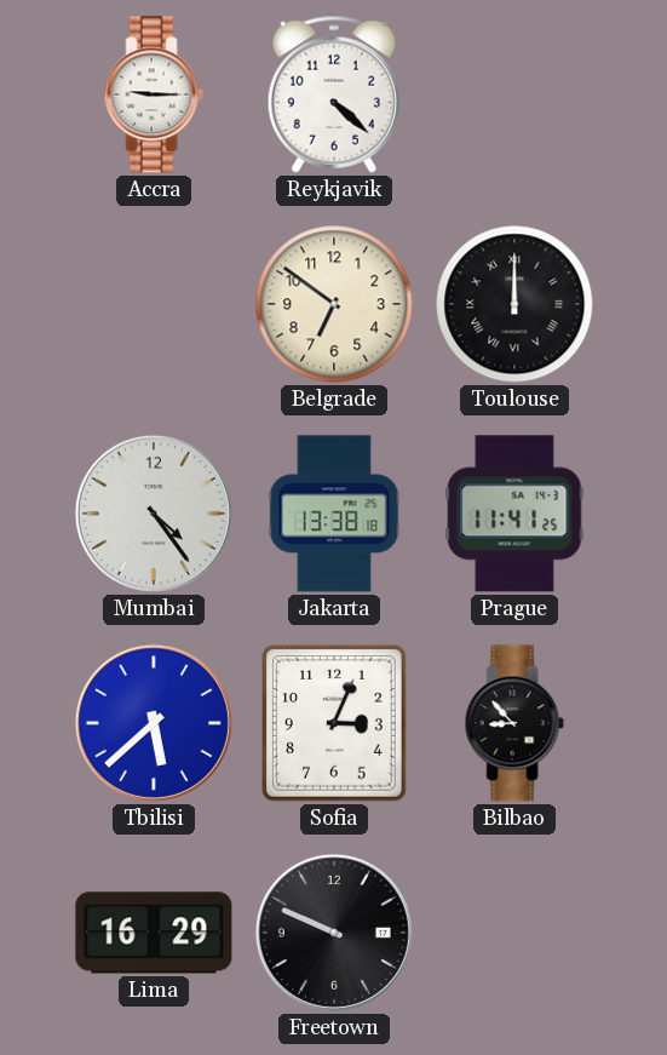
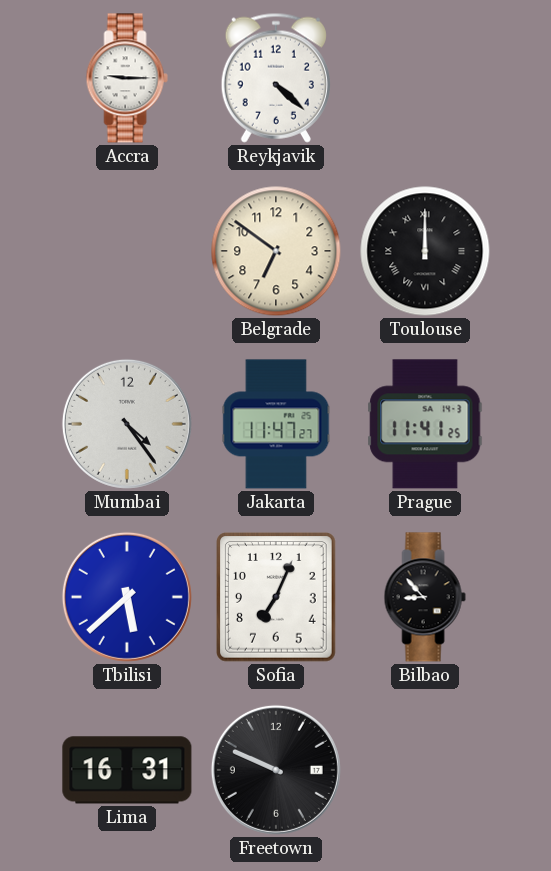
Jakarta: 13:38 -> 11:47
Sofia: 3:04 -> 7:04
Lima: 16:29 -> 16:31
